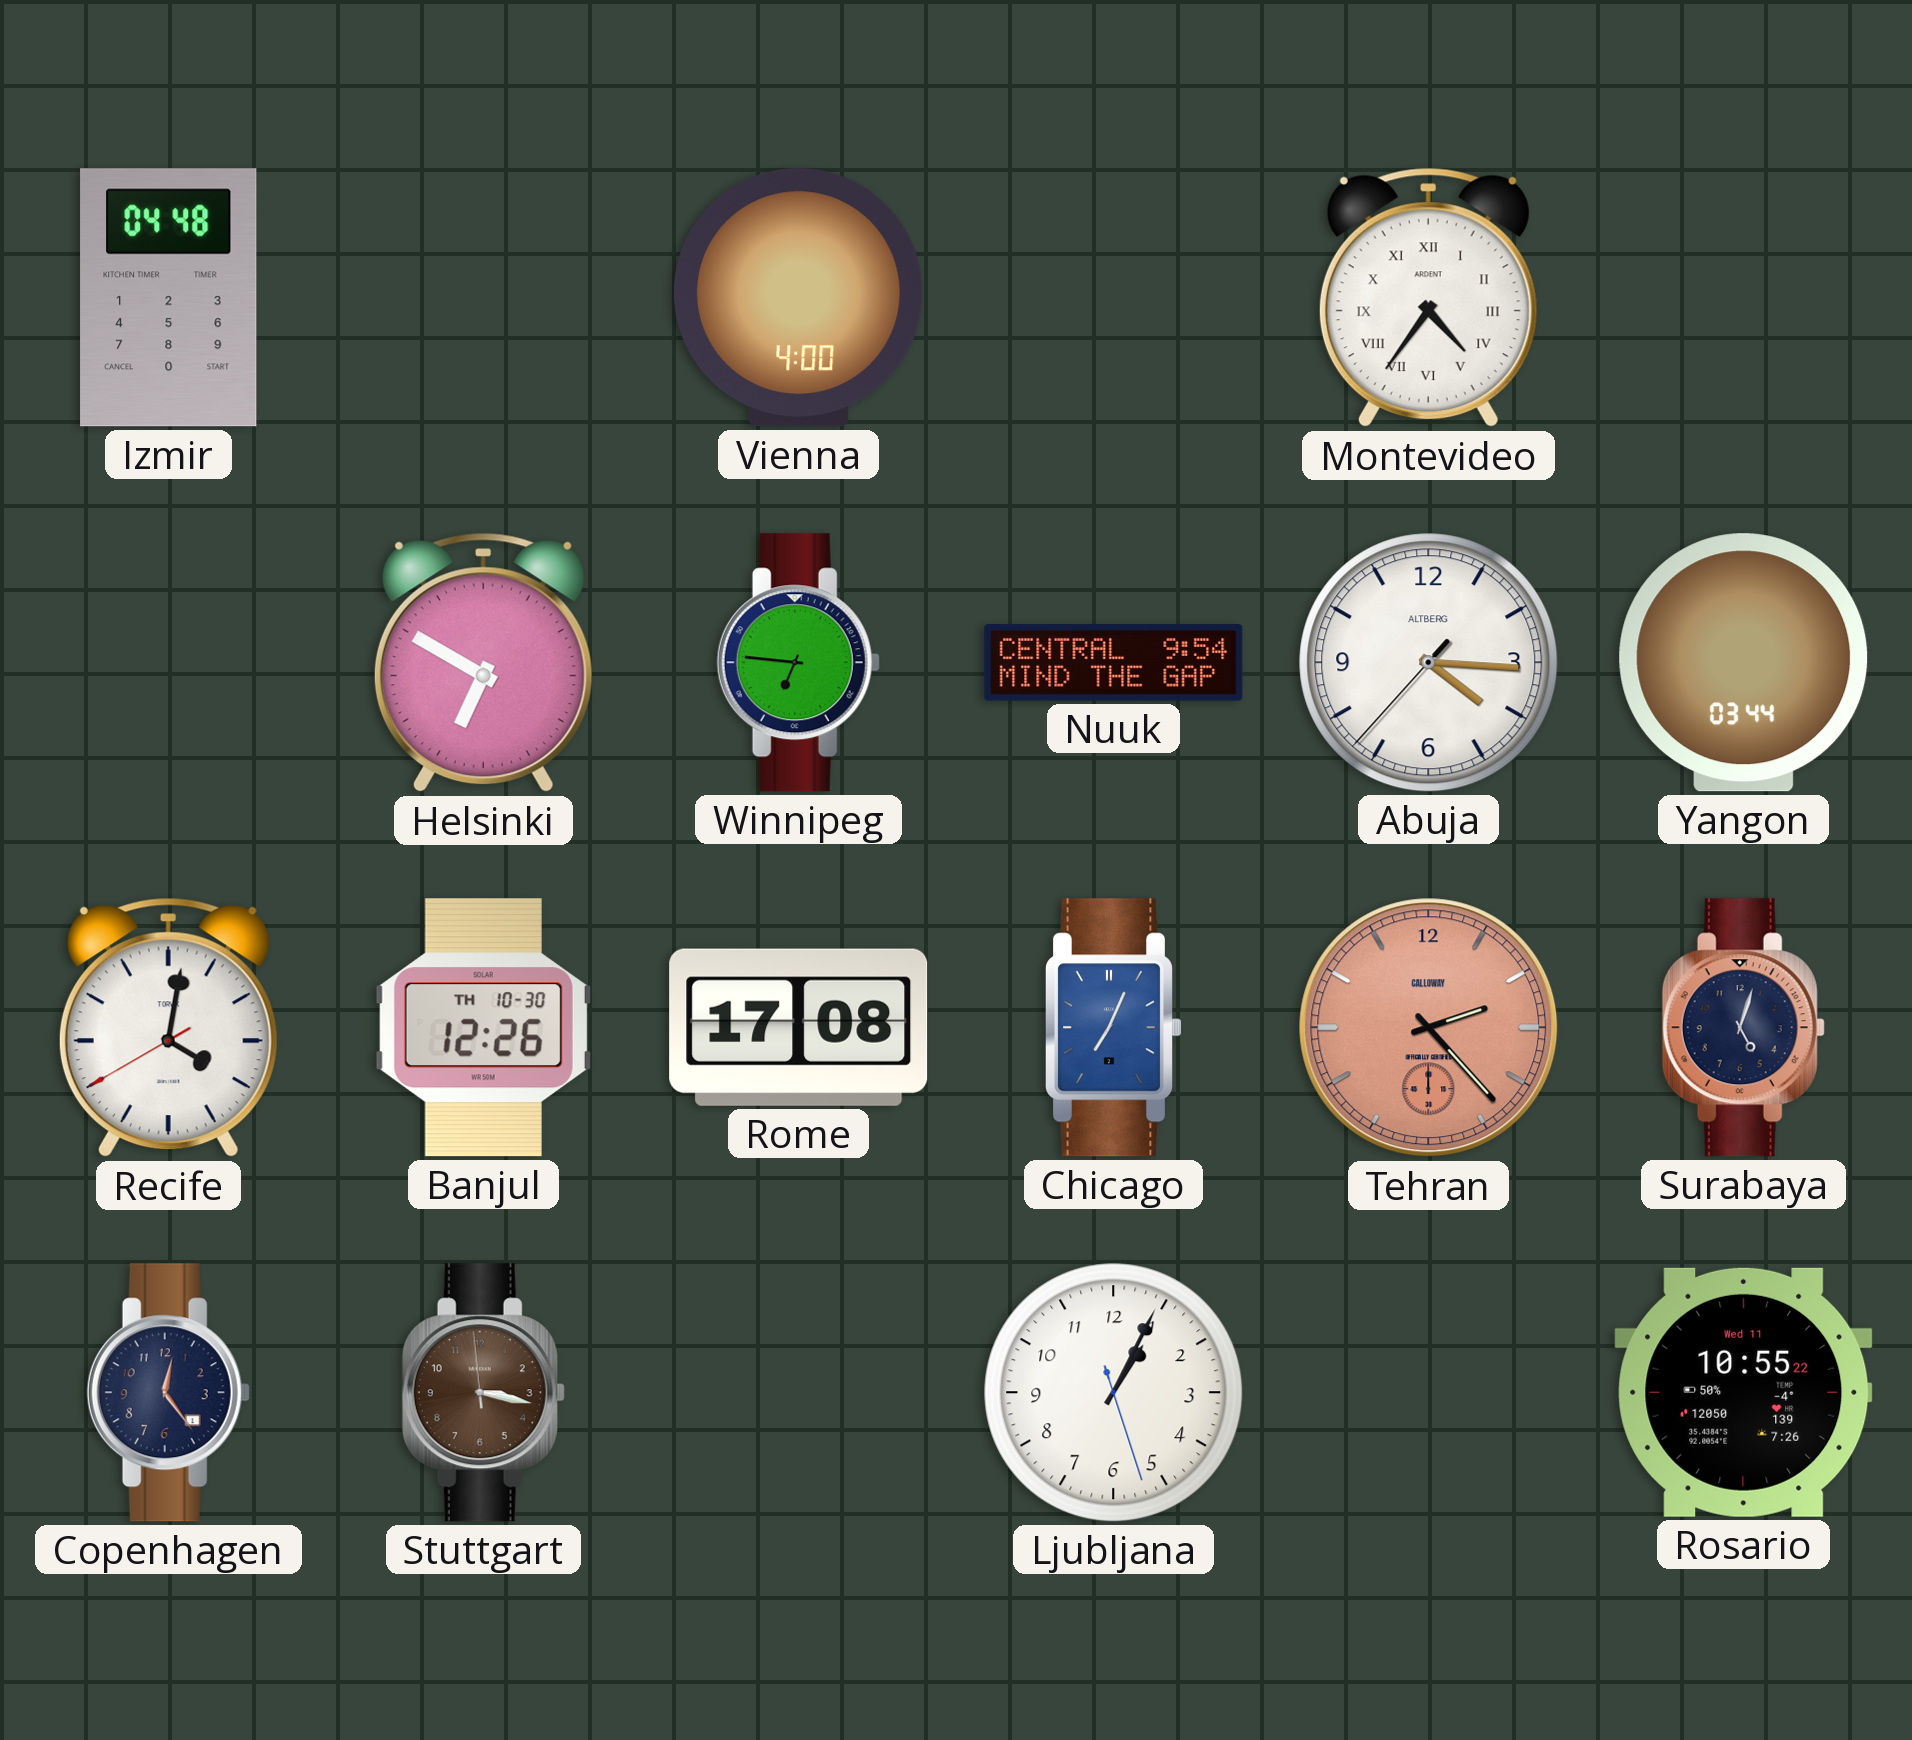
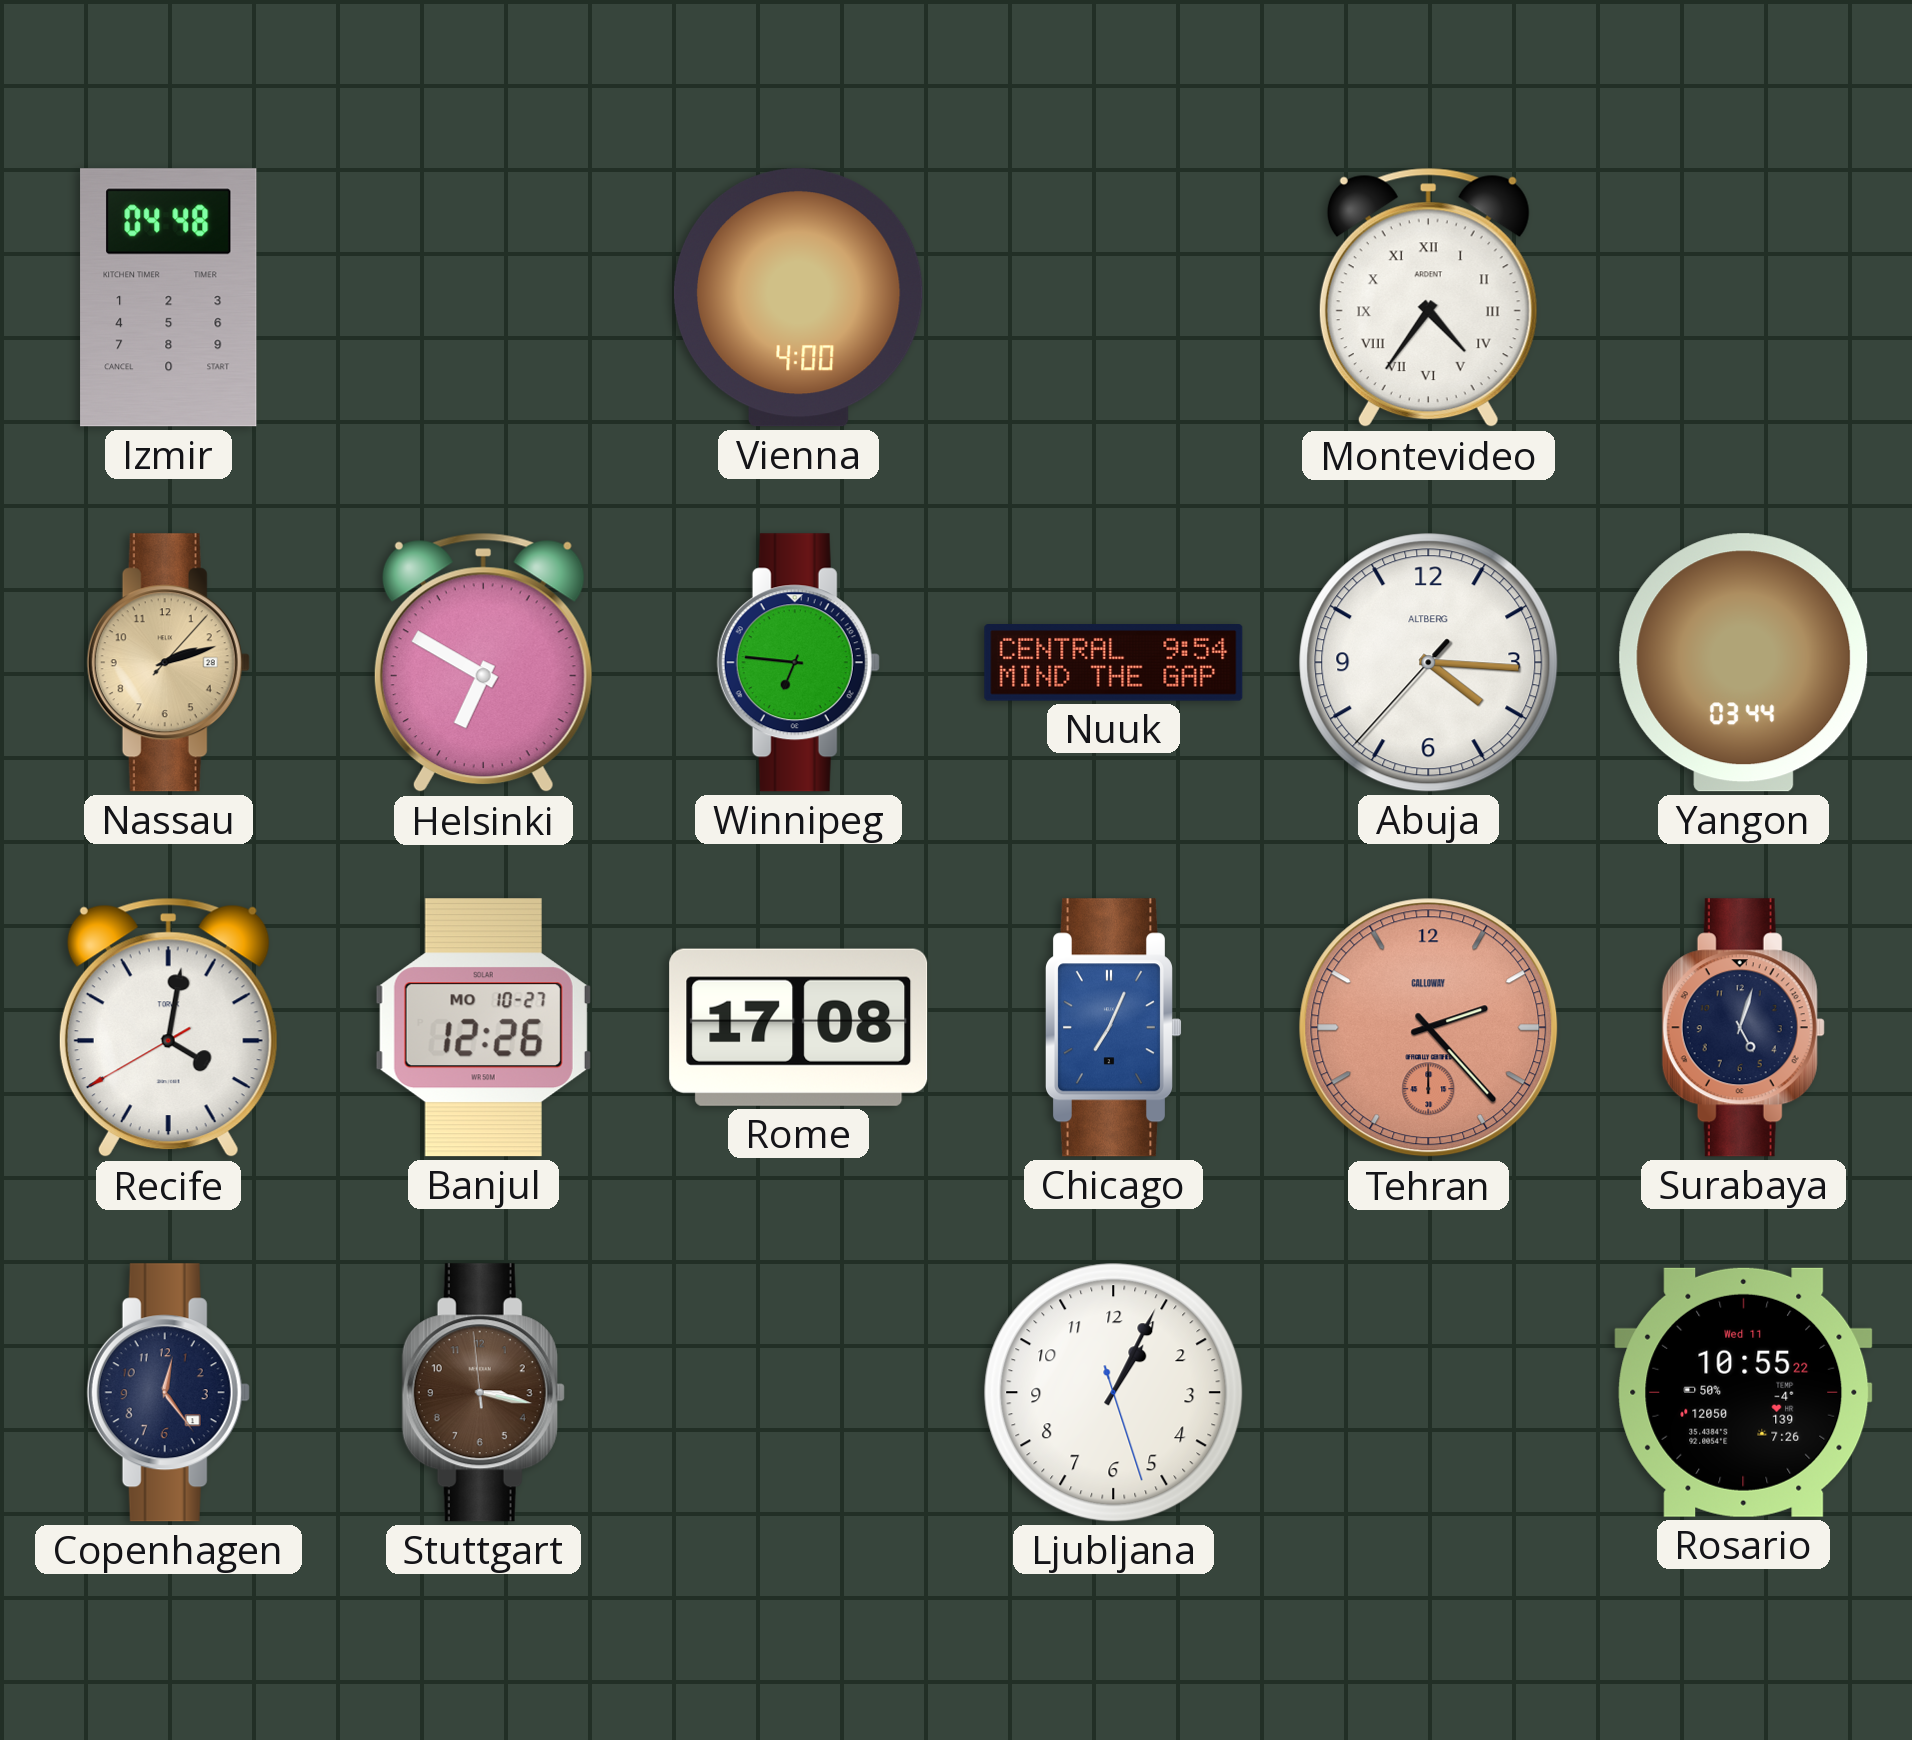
Nassau: none -> 2:12
Banjul date: TH 10-30 -> MO 10-27
